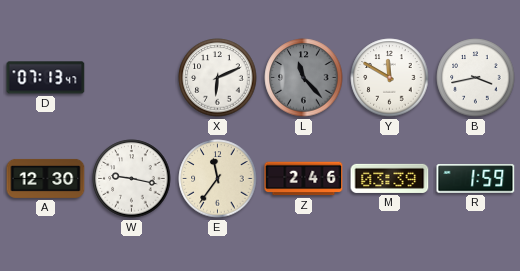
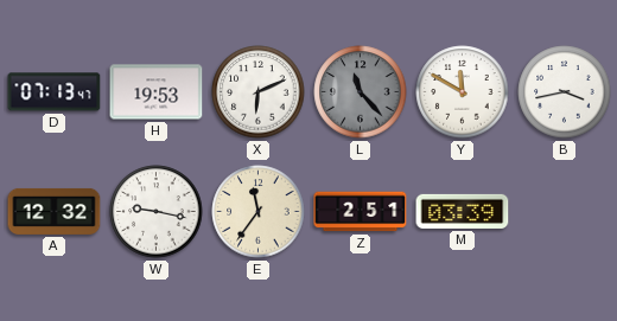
H: none -> 19:53
A: 12:30 -> 12:32
Z: 2:46 -> 2:51
R: 1:59 -> none
